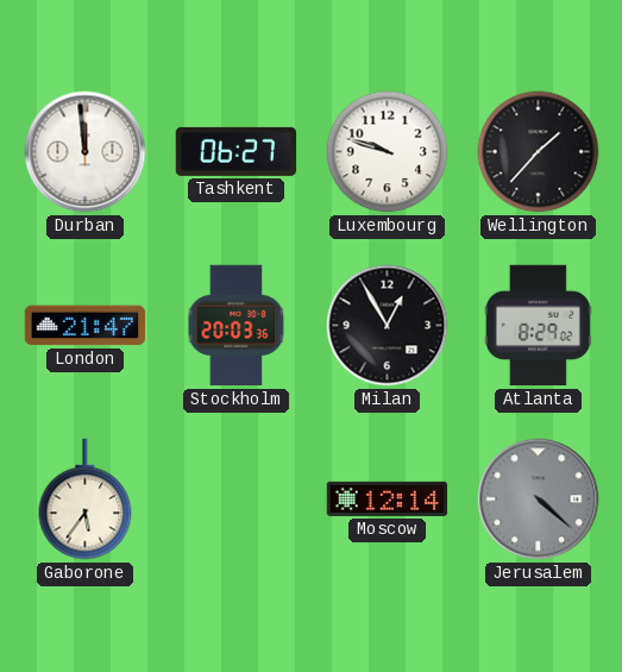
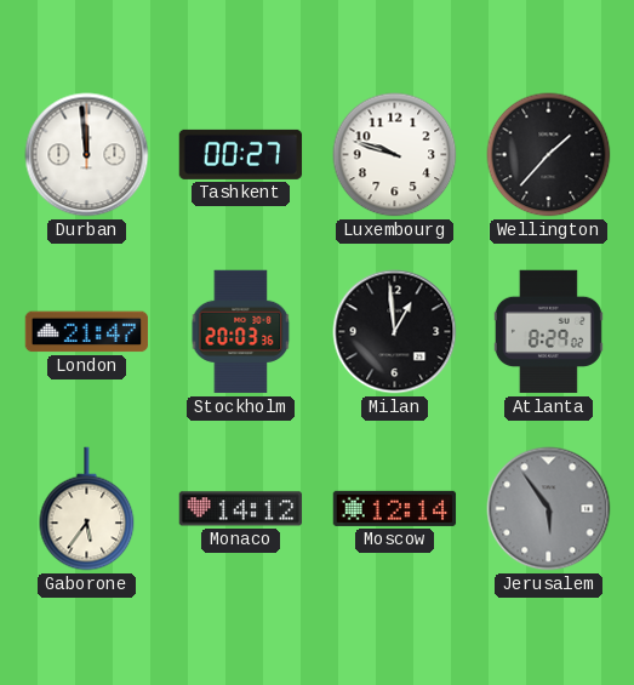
Tashkent: 06:27 -> 00:27
Milan: 12:55 -> 12:59
Monaco: none -> 14:12
Jerusalem: 4:22 -> 5:54
